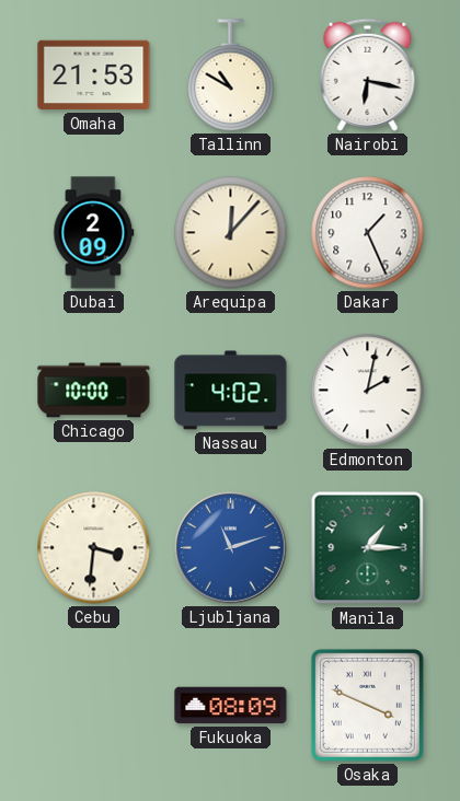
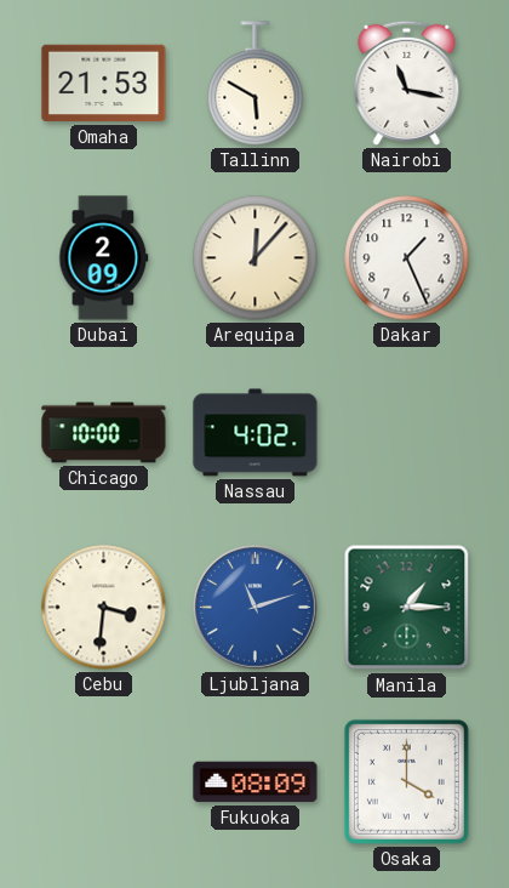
Tallinn: 10:50 -> 5:50
Nairobi: 6:17 -> 11:17
Edmonton: 2:02 -> none
Osaka: 3:49 -> 4:00
